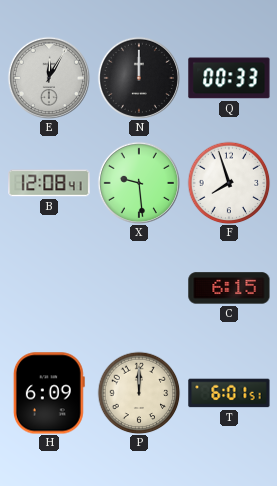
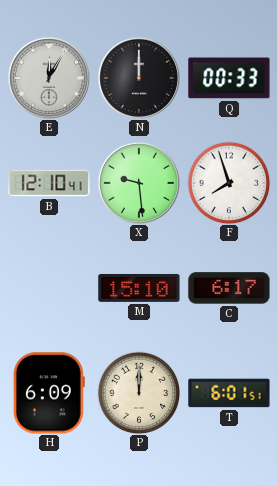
B: 12:08 -> 12:10
M: none -> 15:10
C: 6:15 -> 6:17
